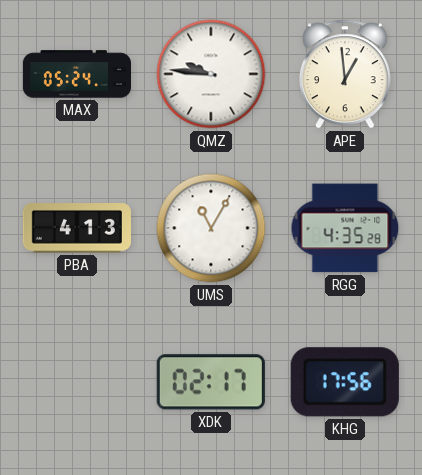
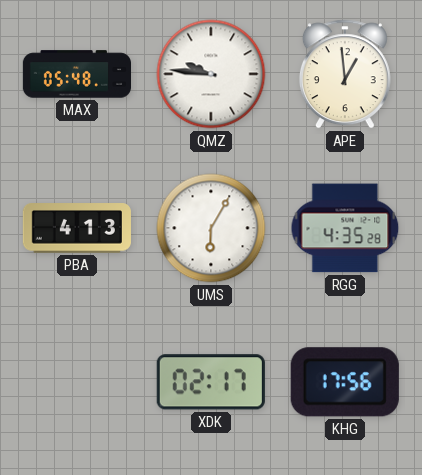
MAX: 05:24 -> 05:48
UMS: 11:05 -> 6:05
